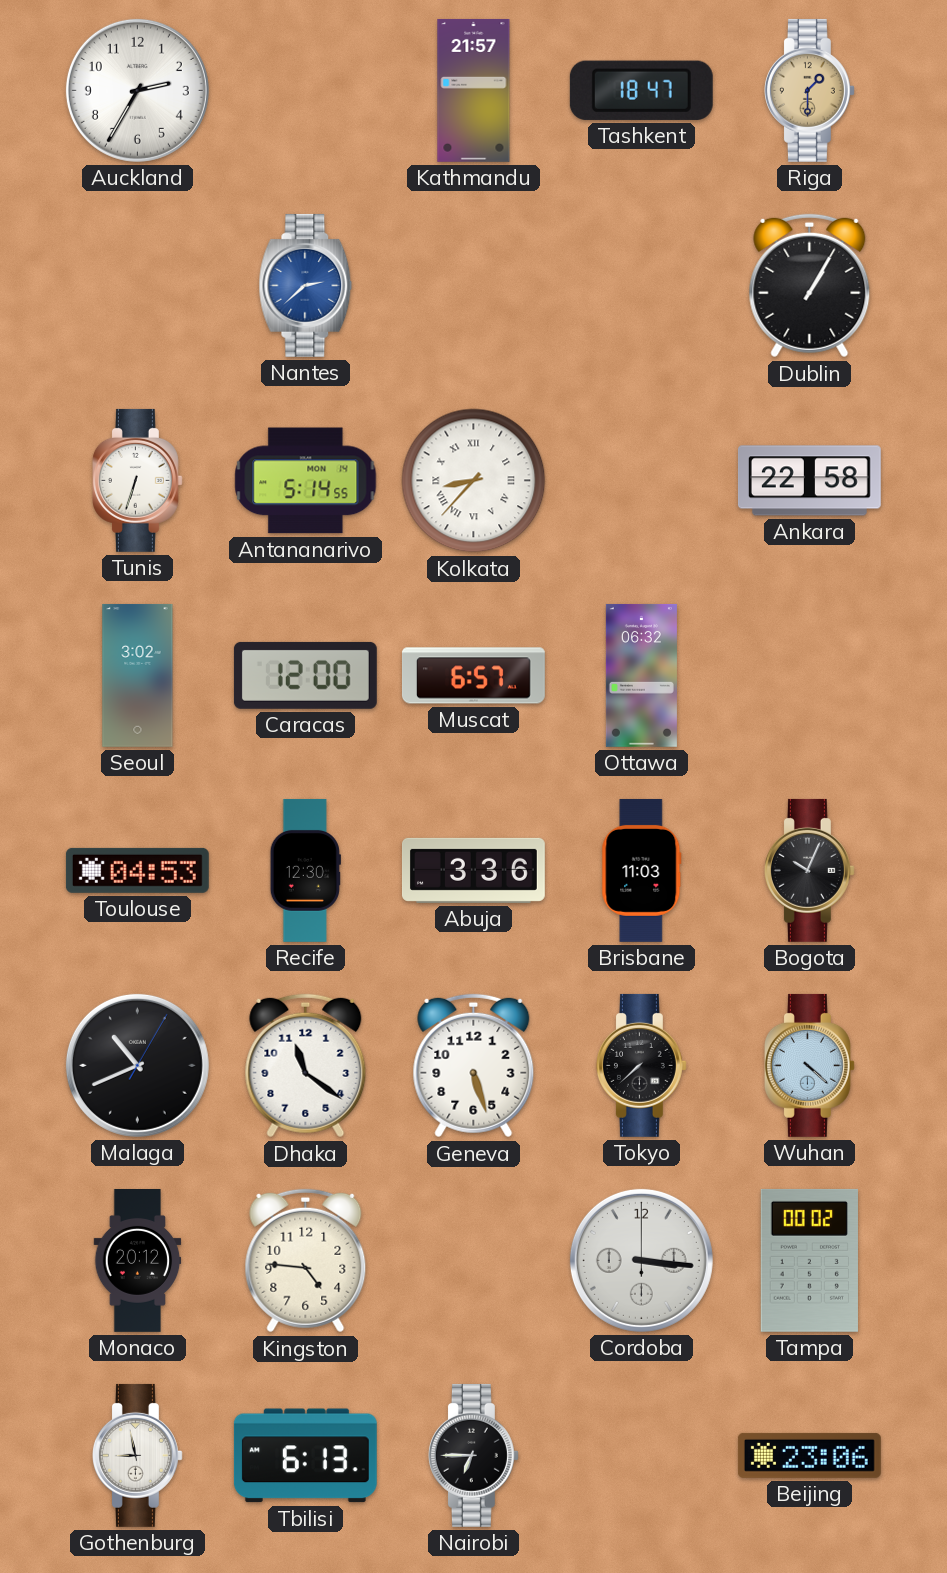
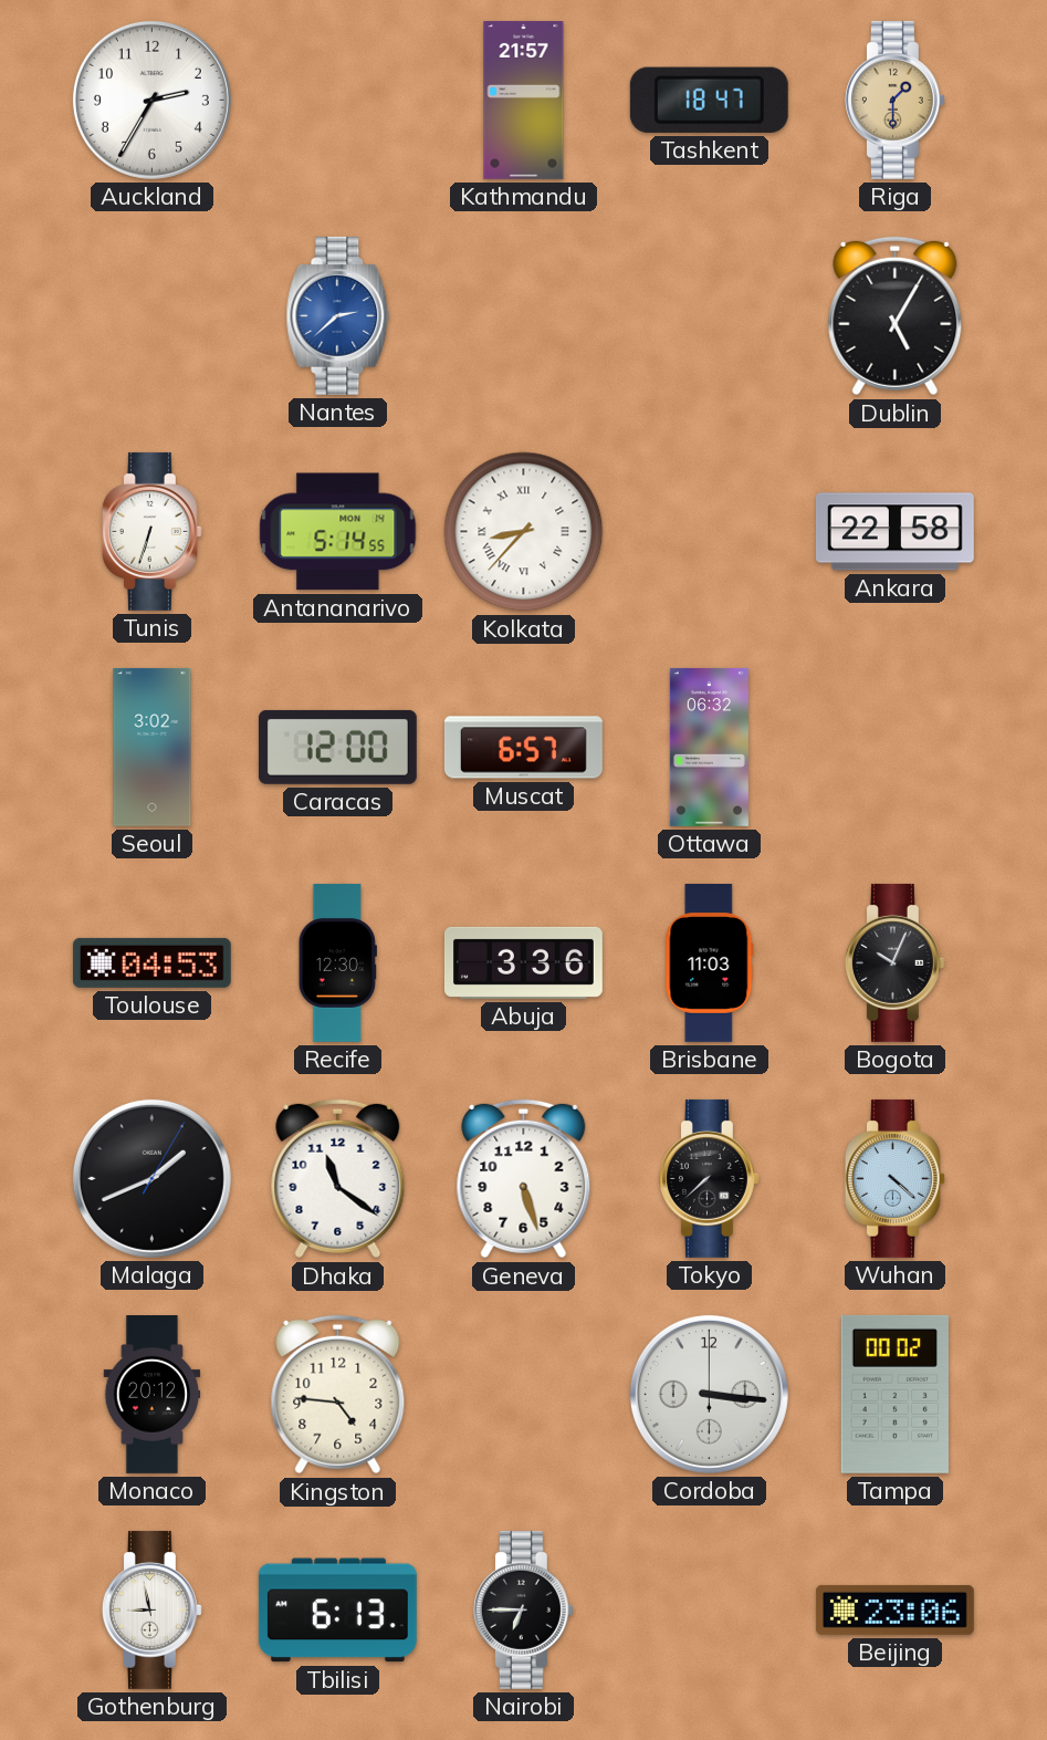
Dublin: 1:05 -> 5:05
Malaga: 10:41 -> 1:41
